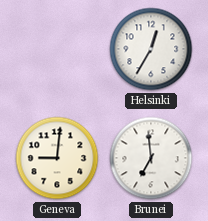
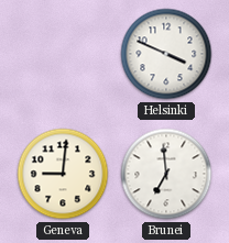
Helsinki: 12:35 -> 3:49
